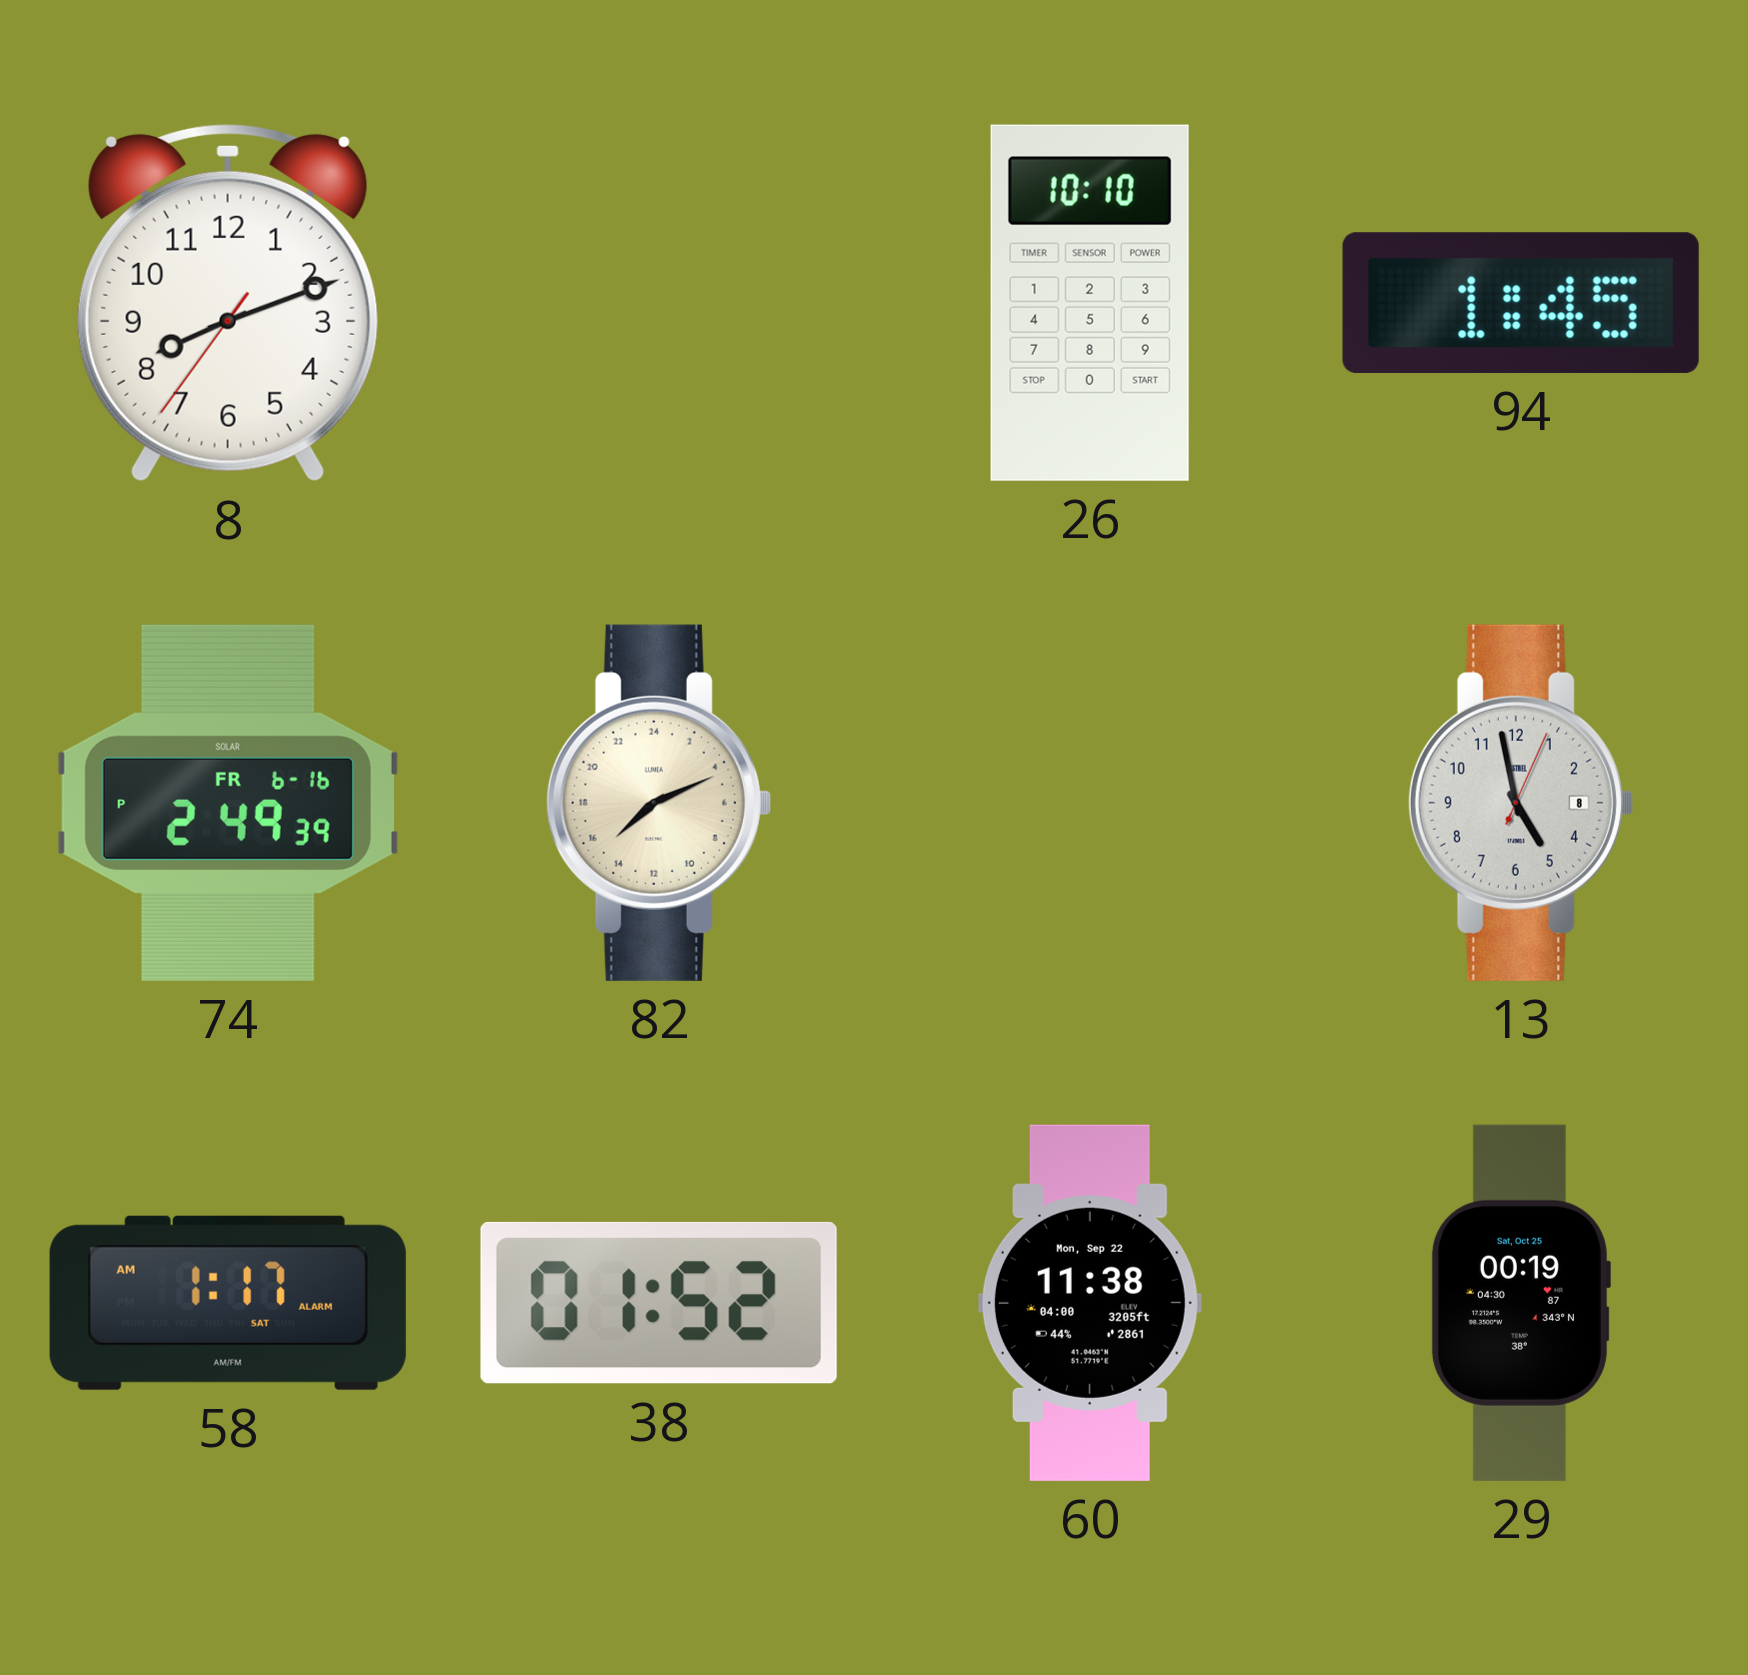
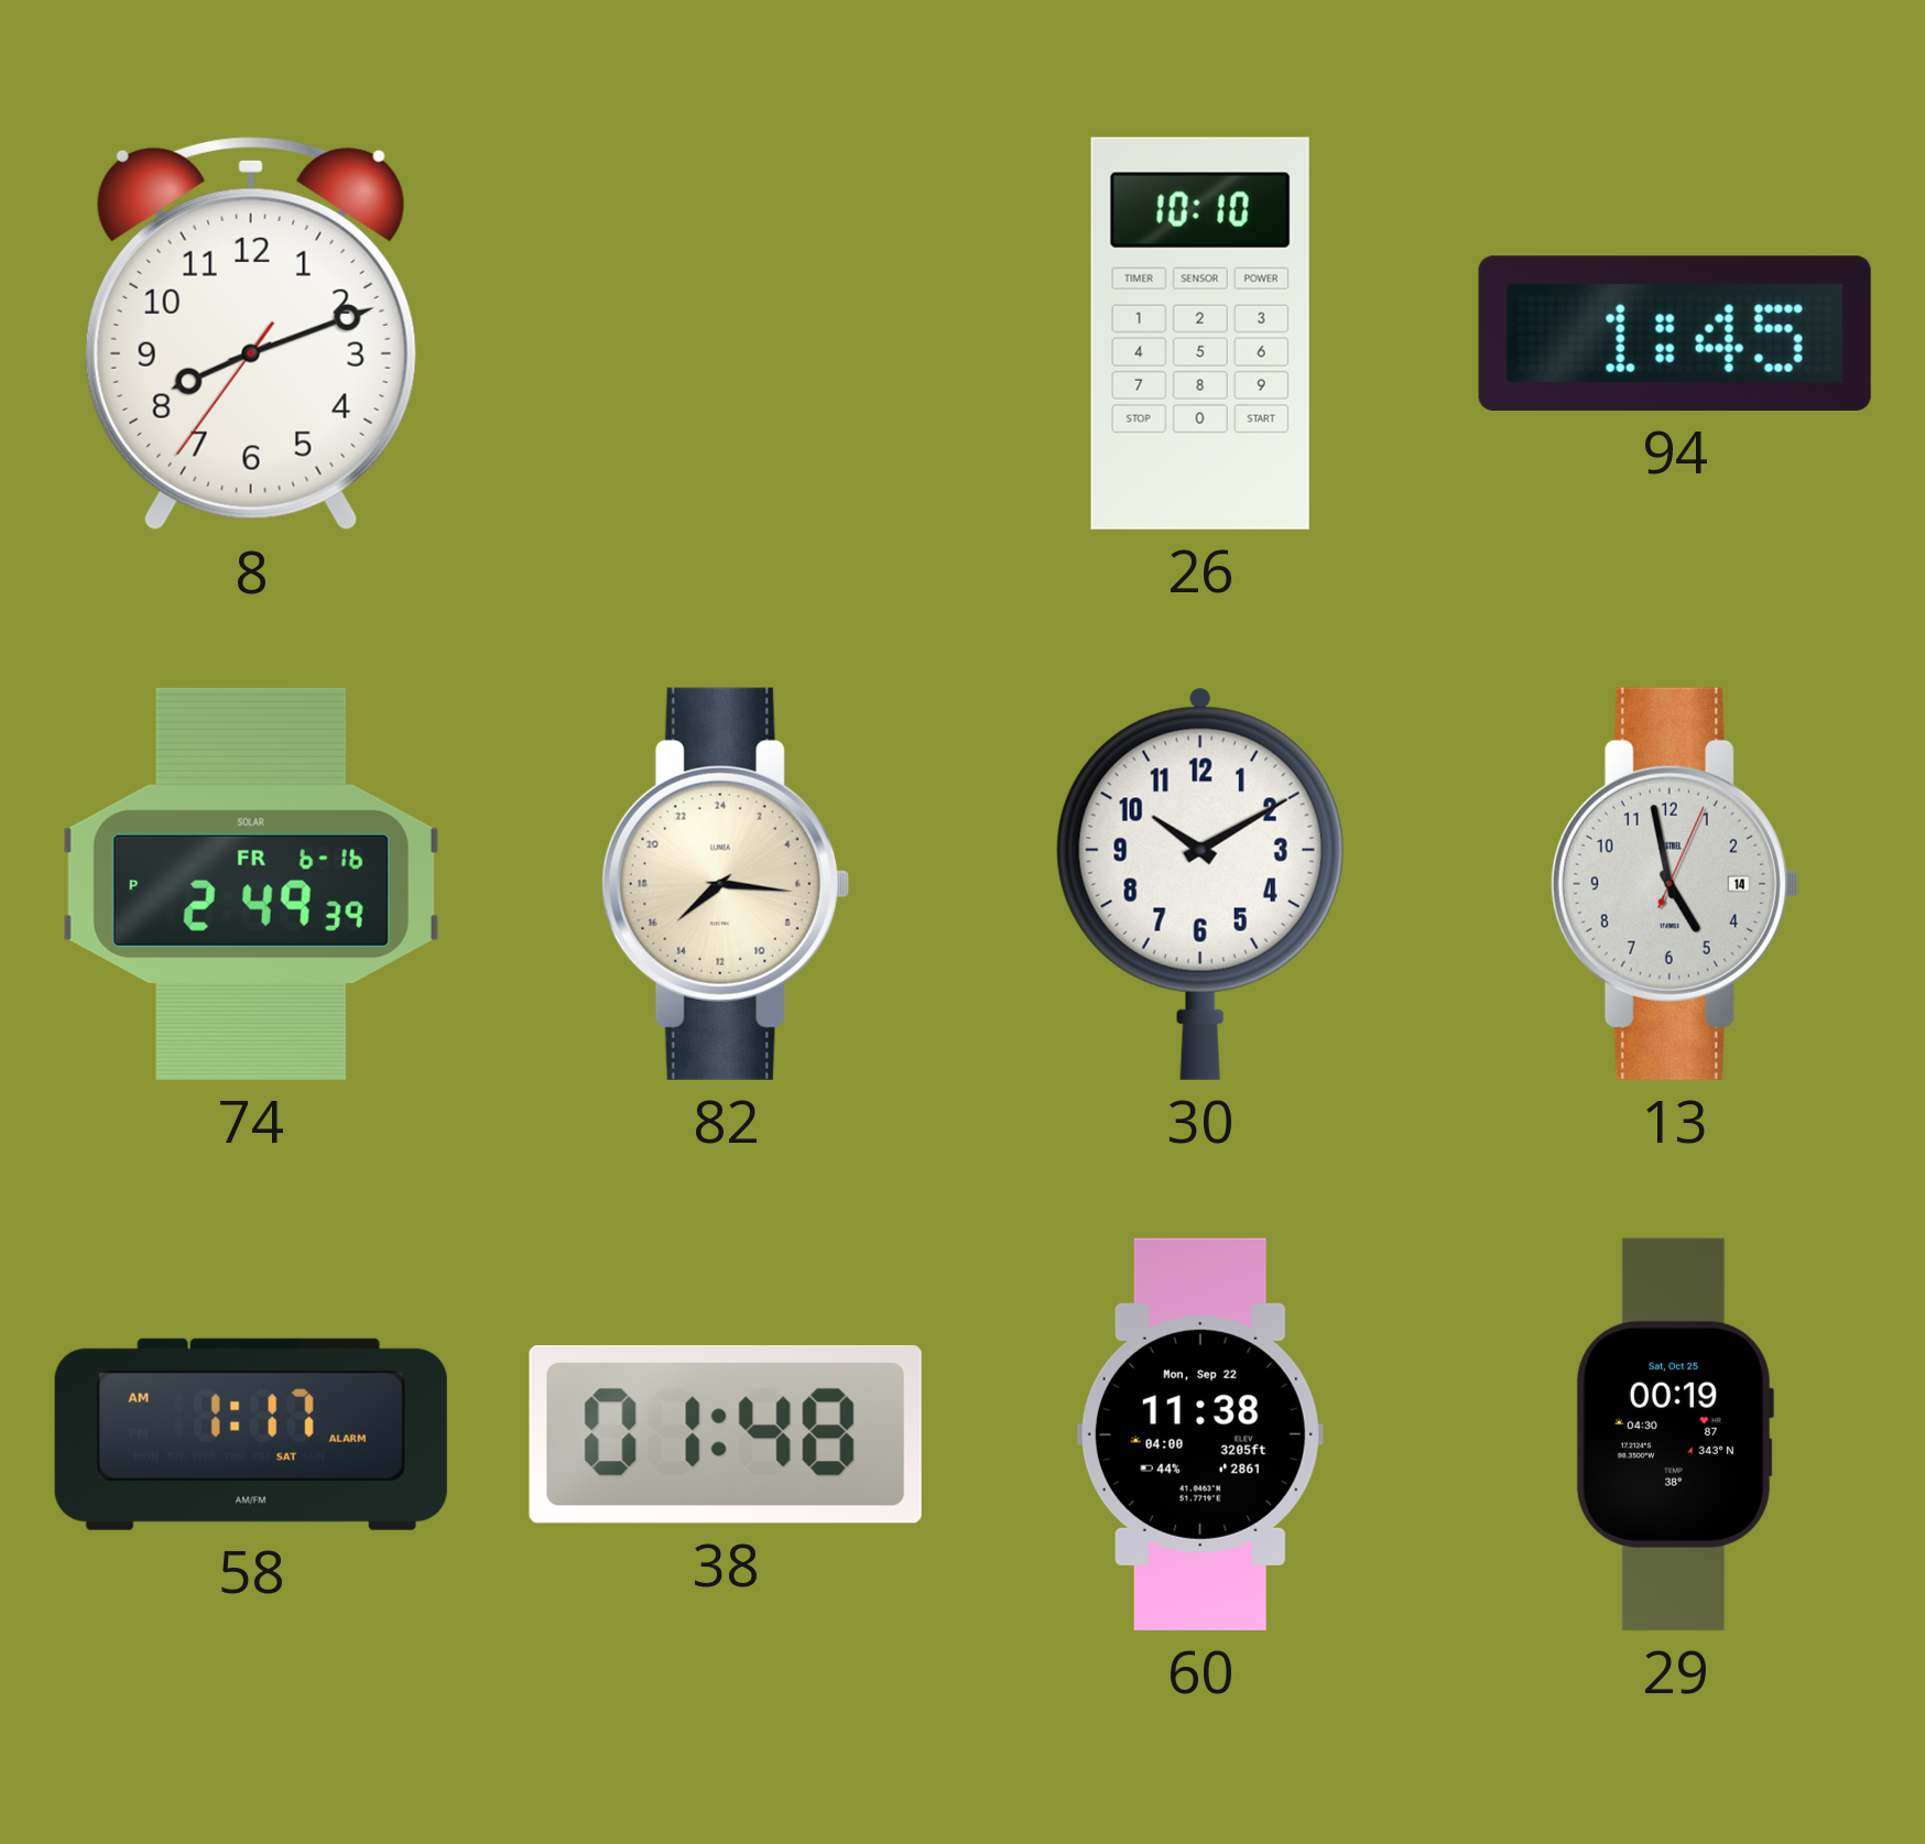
82: 15:11 -> 15:16
30: none -> 10:10
13 date: 8 -> 14
38: 01:52 -> 01:48
